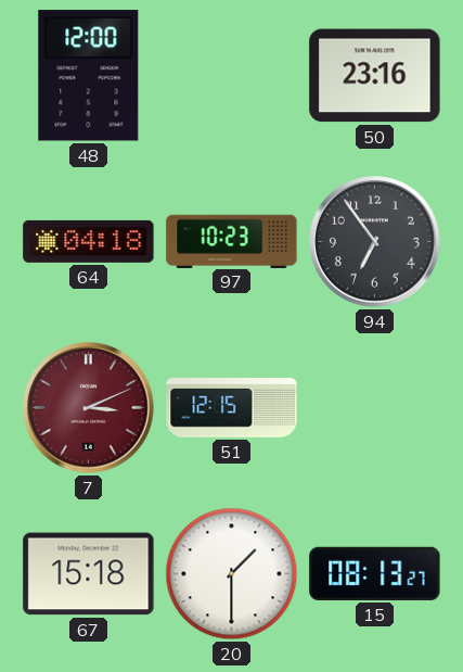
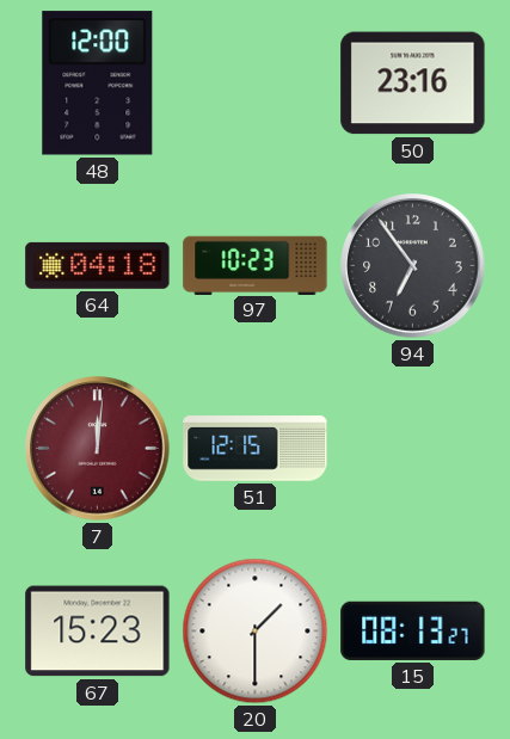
7: 3:11 -> 12:01
67: 15:18 -> 15:23
